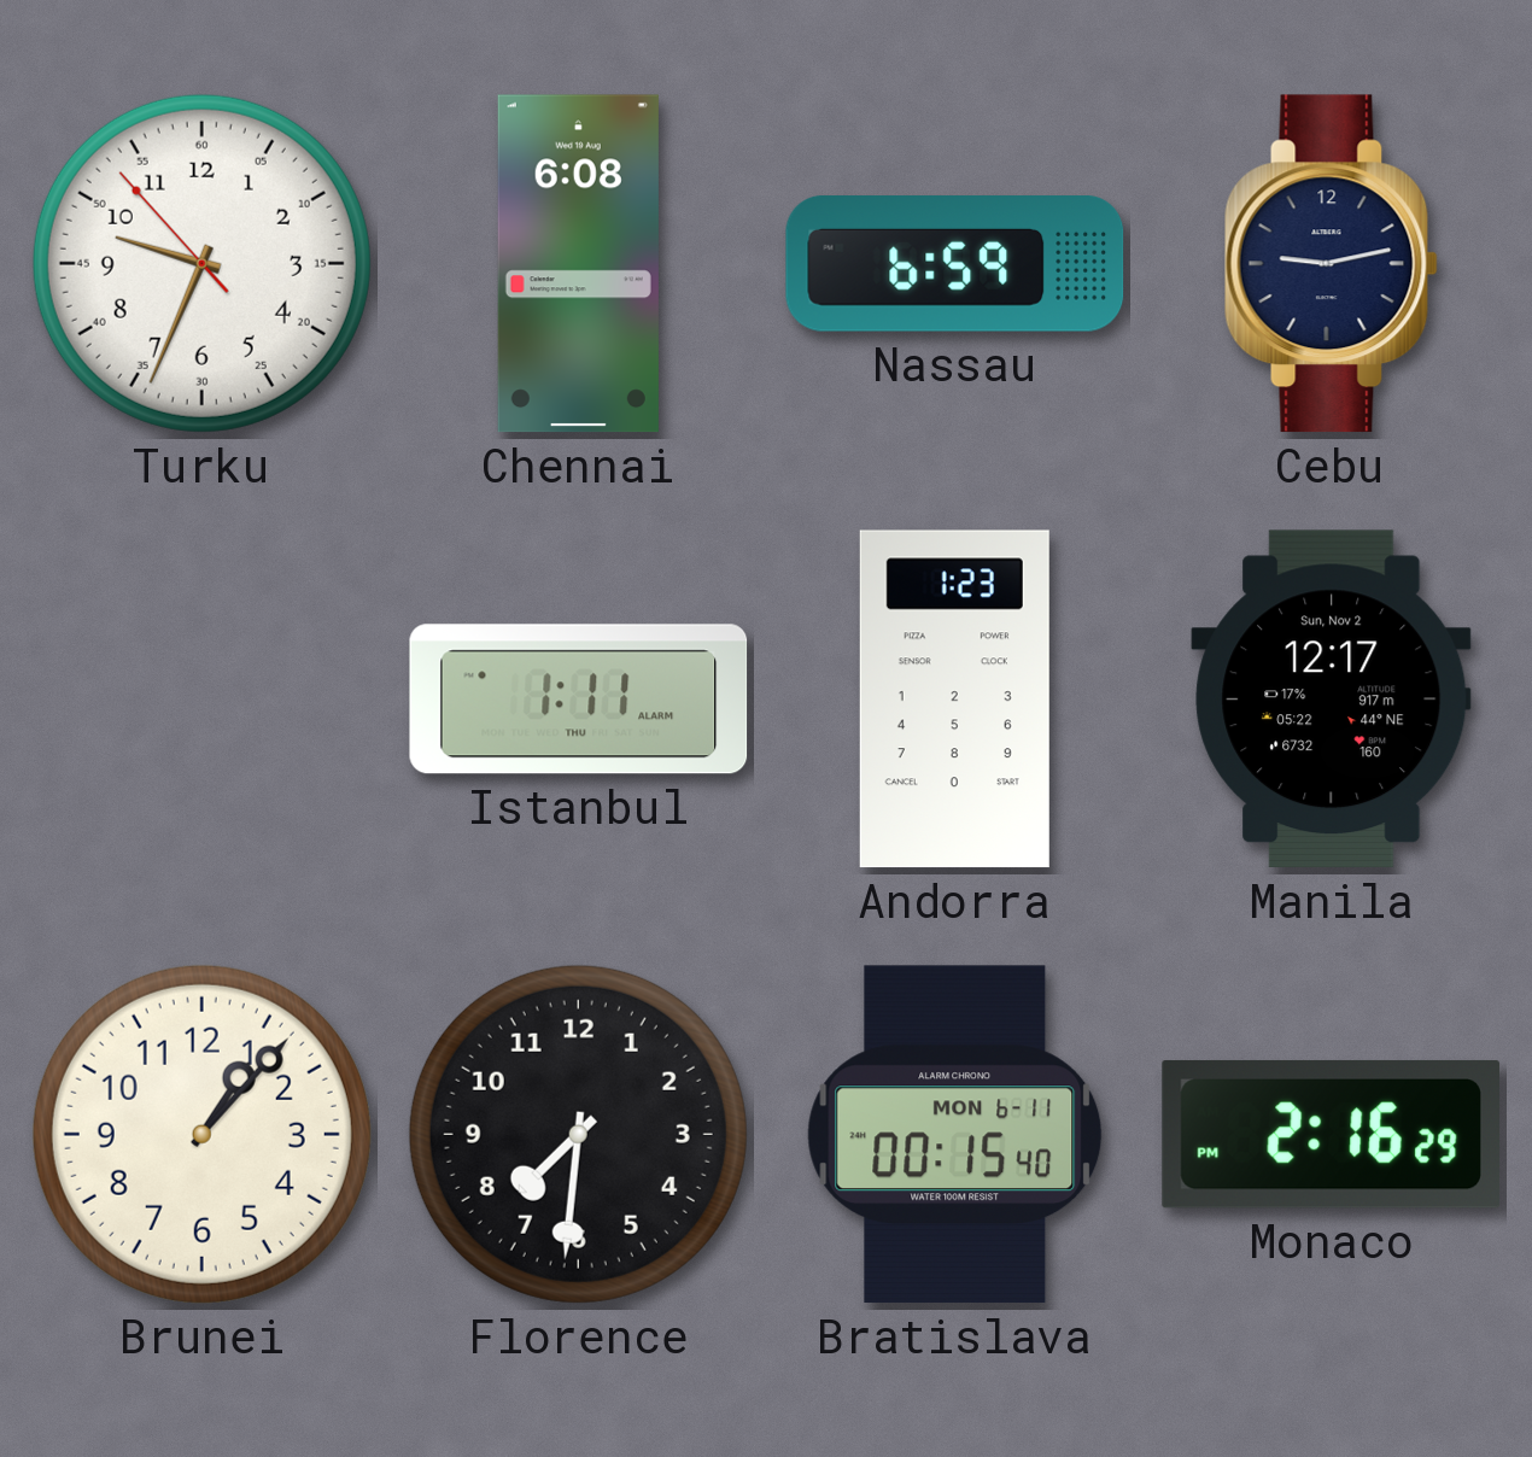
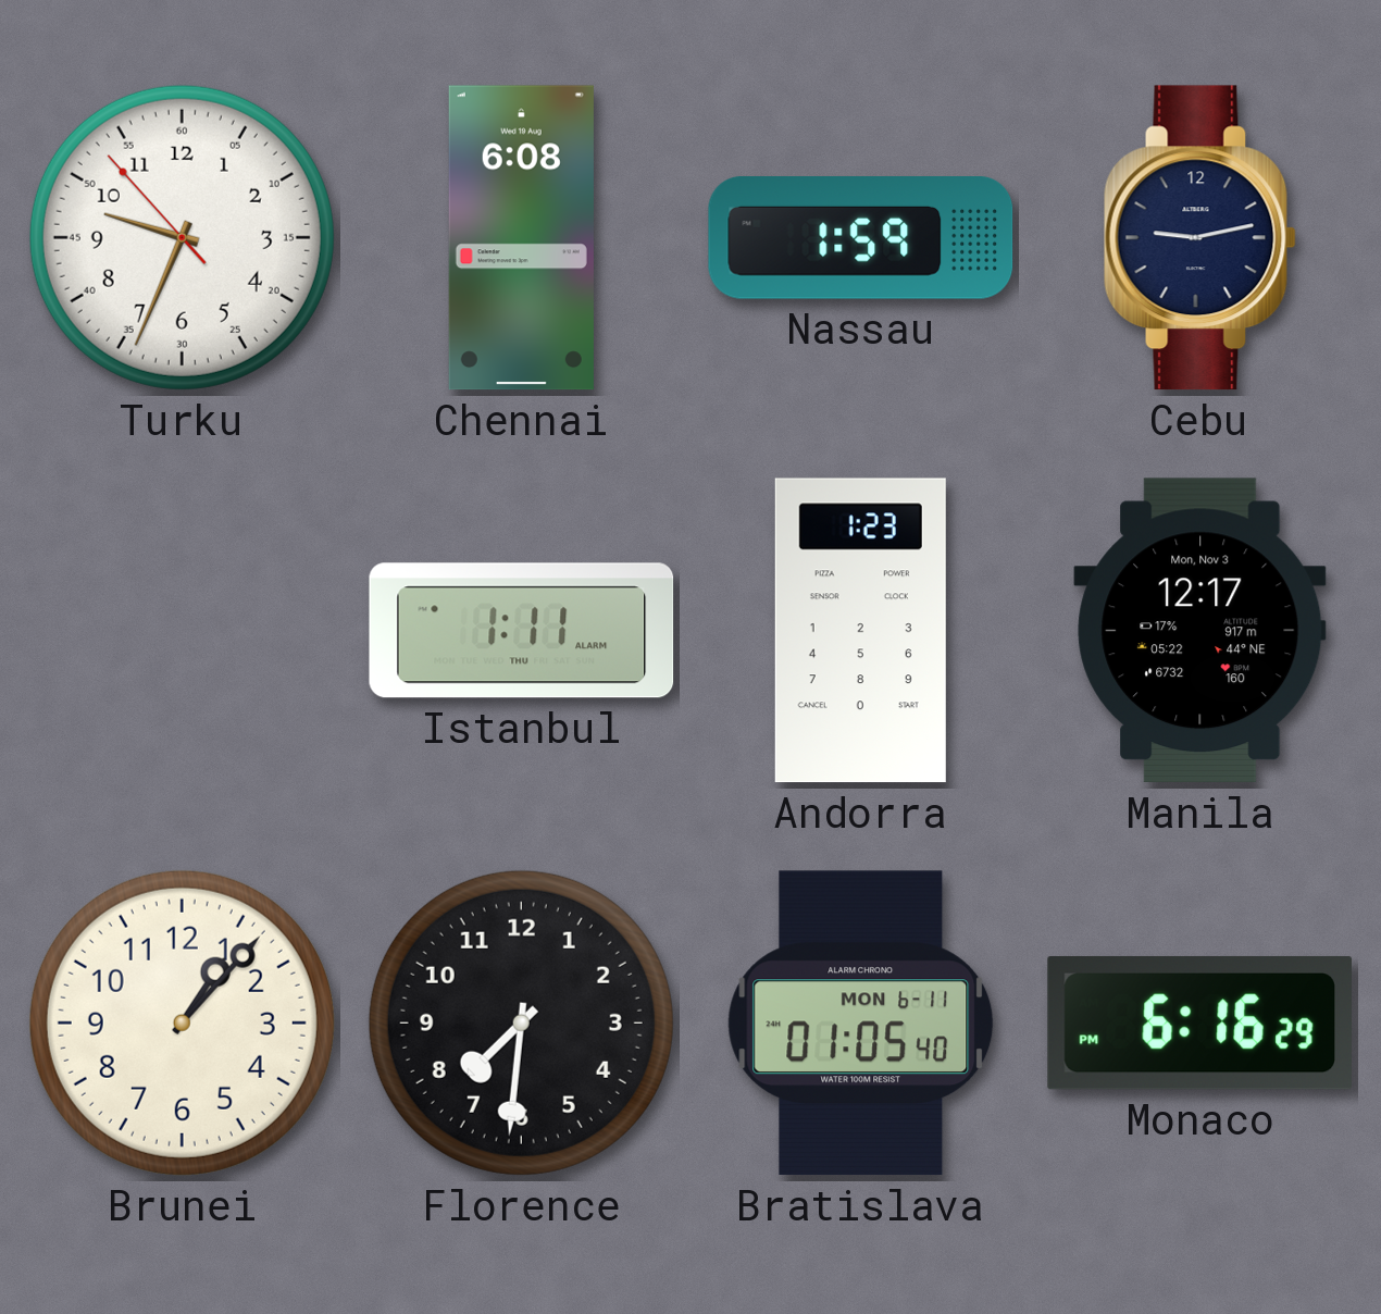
Nassau: 6:59 -> 1:59
Manila date: Sun, Nov 2 -> Mon, Nov 3
Bratislava: 00:15 -> 01:05
Monaco: 2:16 -> 6:16
